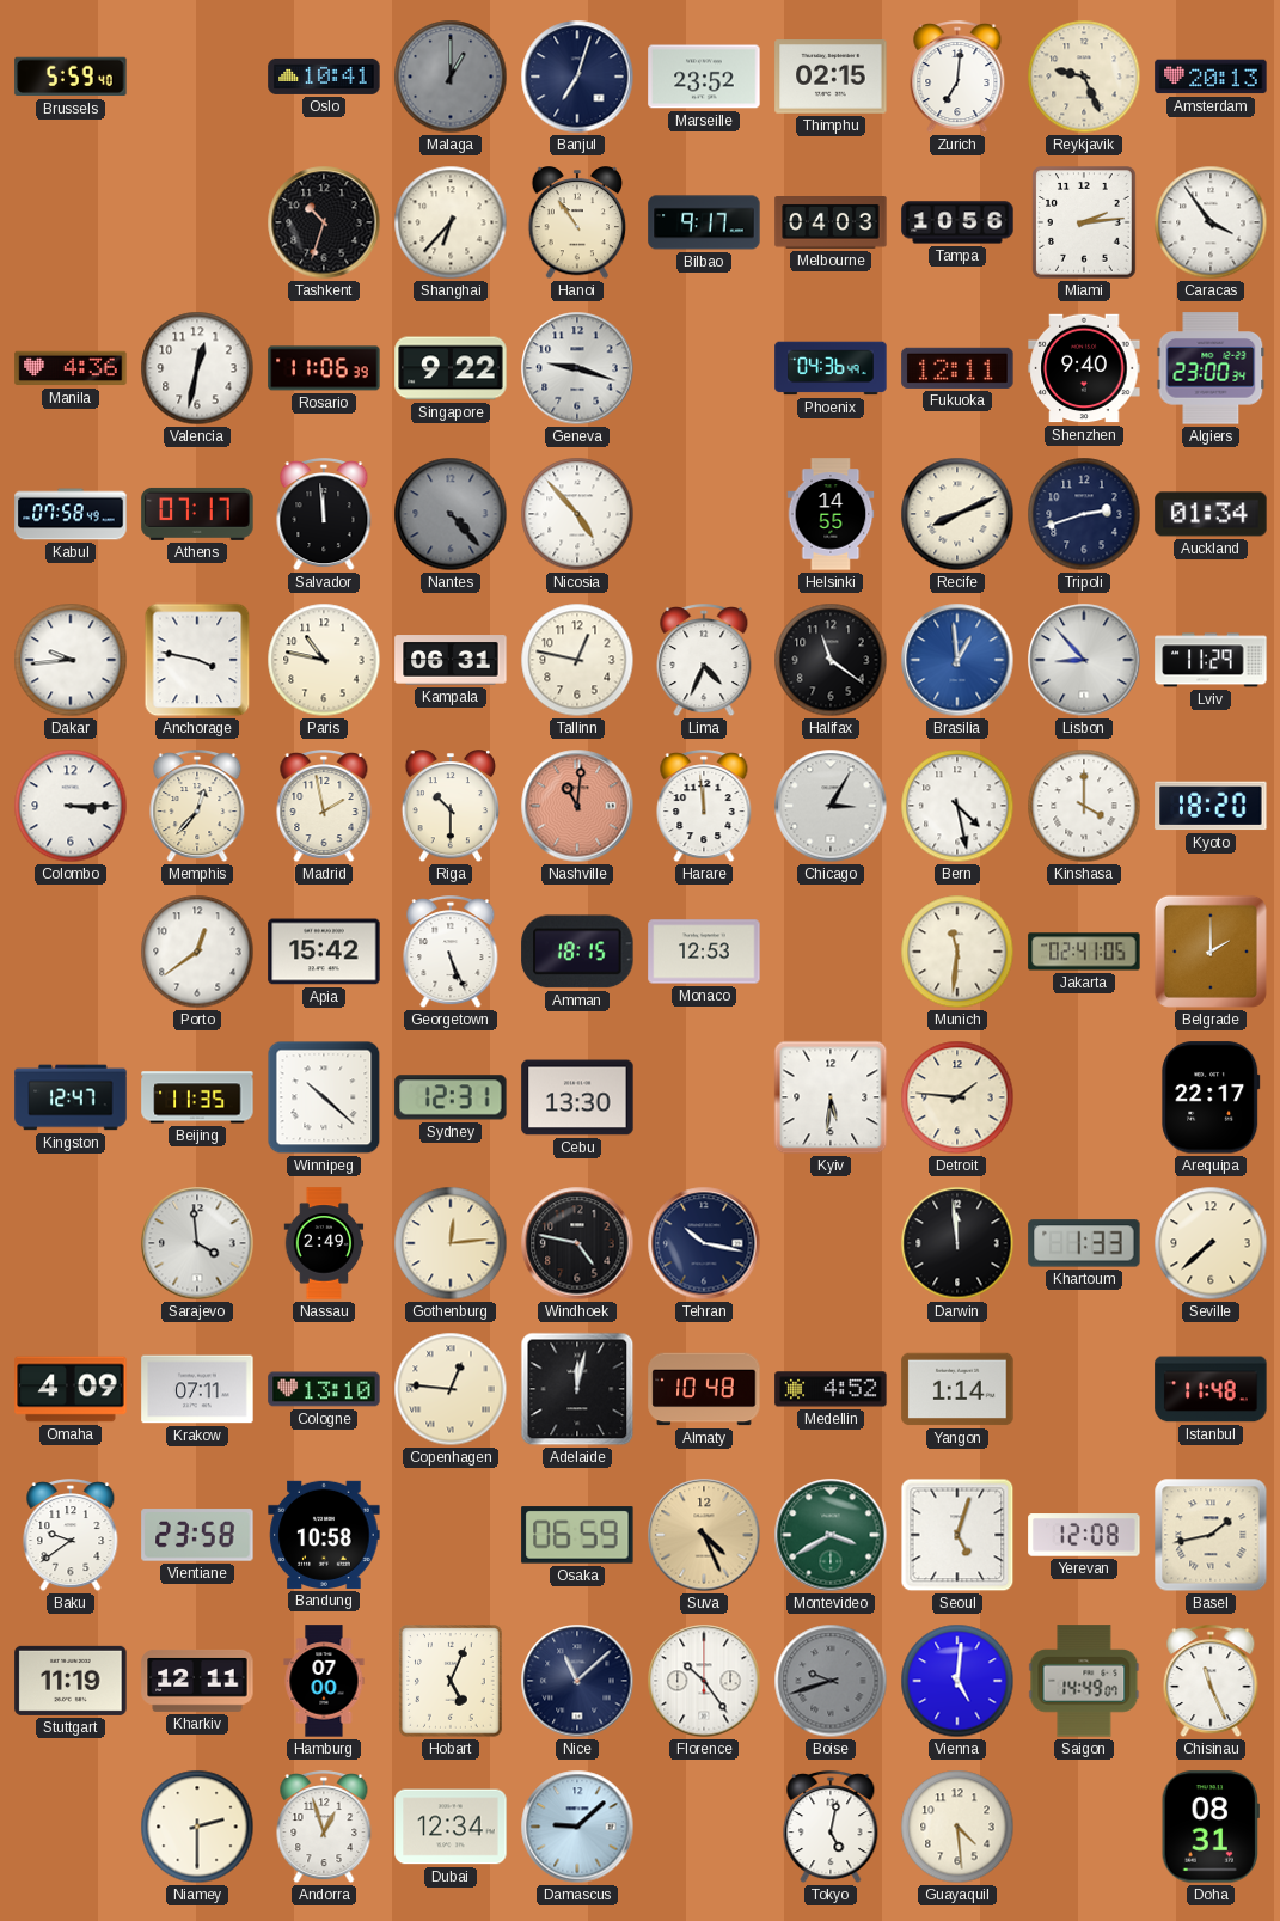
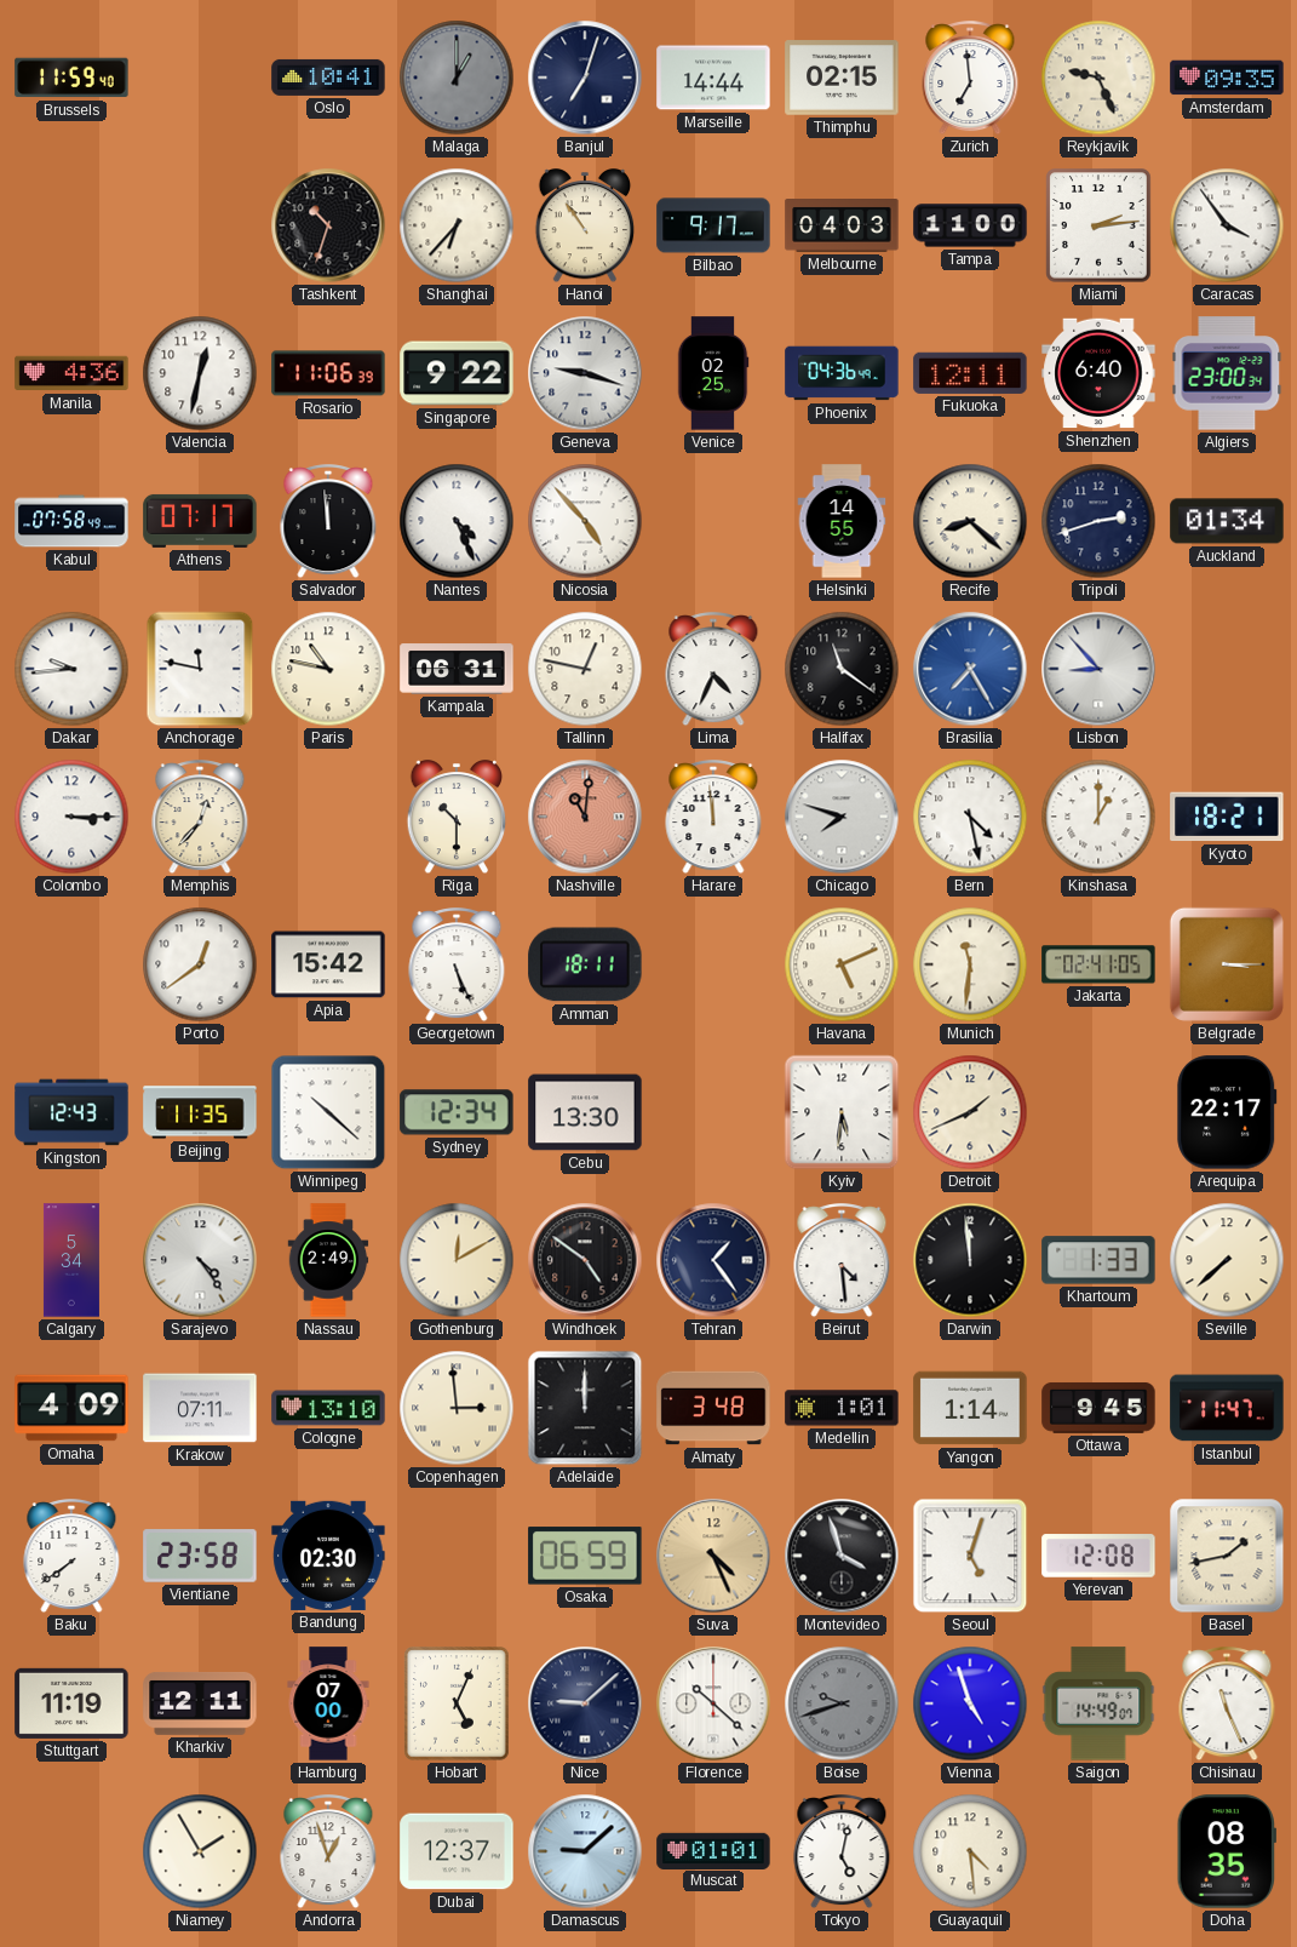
Brussels: 5:59 -> 11:59
Marseille: 23:52 -> 14:44
Zurich: 7:01 -> 6:59
Amsterdam: 20:13 -> 09:35
Tampa: 10:56 -> 11:00
Venice: none -> 02:25
Shenzhen: 9:40 -> 6:40
Nantes: 4:23 -> 4:26
Nantes dial: grey -> white
Recife: 8:11 -> 8:22
Anchorage: 3:47 -> 11:47
Brasilia: 12:59 -> 7:25
Lviv: 11:29 -> none
Madrid: 1:58 -> none
Chicago: 3:05 -> 7:48
Kinshasa: 4:00 -> 1:00
Kyoto: 18:20 -> 18:21
Amman: 18:15 -> 18:11
Monaco: 12:53 -> none
Havana: none -> 5:11
Belgrade: 2:00 -> 3:15
Kingston: 12:47 -> 12:43
Sydney: 12:31 -> 12:34
Detroit: 1:46 -> 1:41
Calgary: none -> 5:34
Sarajevo: 3:59 -> 4:24
Gothenburg: 12:14 -> 12:10
Windhoek: 4:47 -> 4:51
Tehran: 10:17 -> 1:24
Beirut: none -> 4:29
Copenhagen: 12:46 -> 2:59
Adelaide: 12:02 -> 12:00
Almaty: 10:48 -> 3:48
Medellin: 4:52 -> 1:01
Ottawa: none -> 9:45
Istanbul: 11:48 -> 11:47
Baku: 9:39 -> 7:39
Bandung: 10:58 -> 02:30
Montevideo: 3:40 -> 3:57
Montevideo dial: green -> black
Nice: 11:08 -> 9:08
Florence: 10:24 -> 10:22
Vienna: 5:01 -> 4:57
Niamey: 2:30 -> 1:55
Dubai: 12:34 -> 12:37
Muscat: none -> 01:01
Doha: 08:31 -> 08:35
